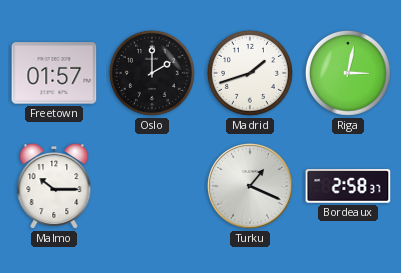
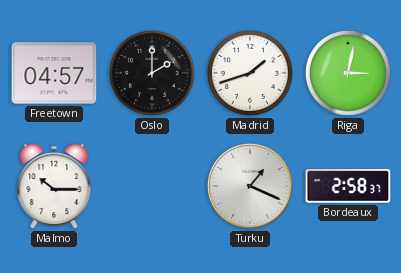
Freetown: 01:57 -> 04:57
